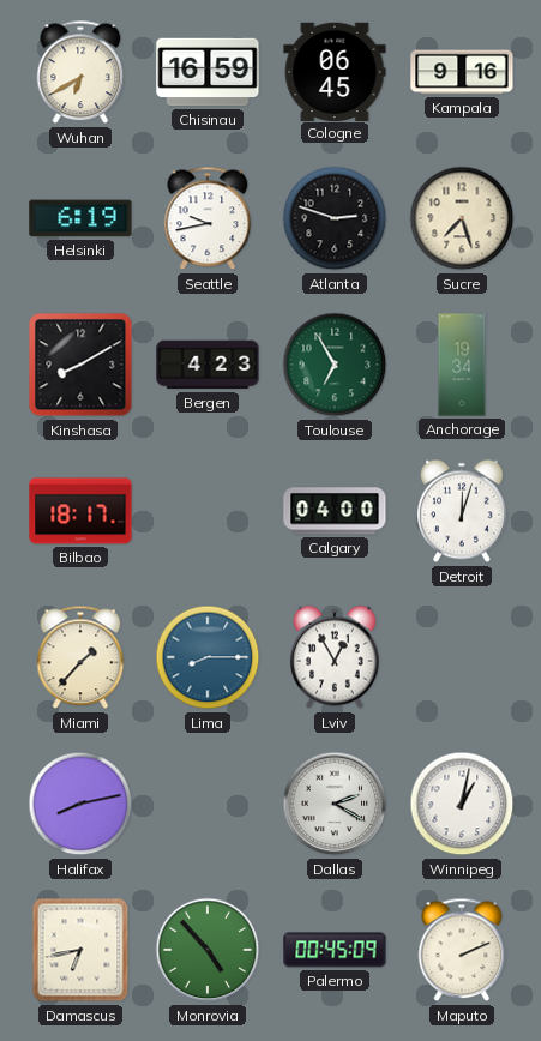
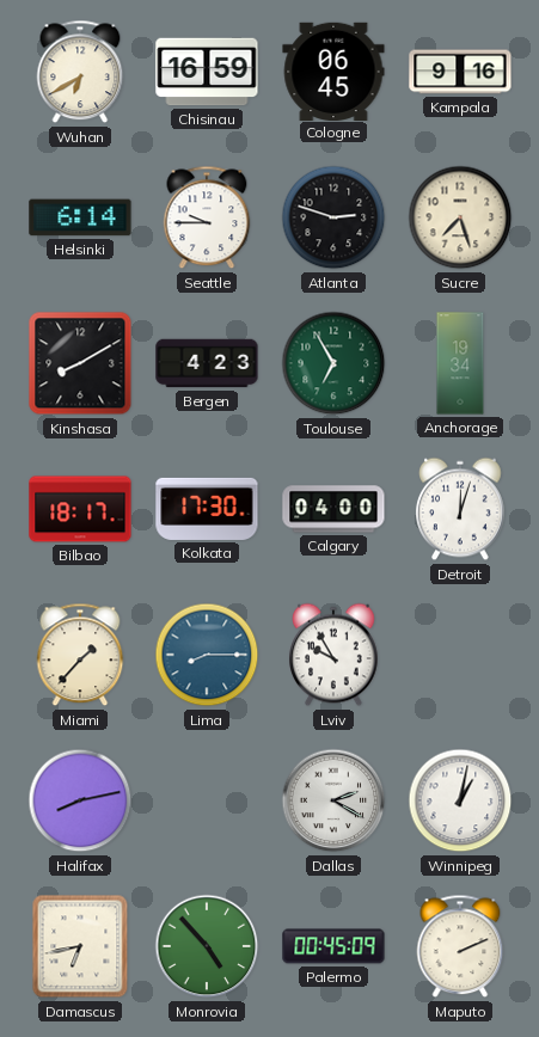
Helsinki: 6:19 -> 6:14
Seattle: 9:43 -> 9:45
Kolkata: none -> 17:30
Lviv: 12:55 -> 9:55
